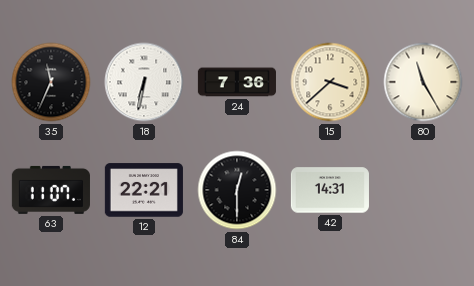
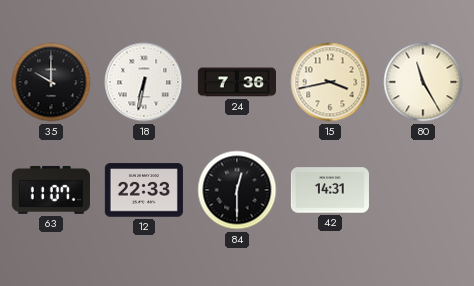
35: 11:34 -> 10:00
15: 3:38 -> 3:43
12: 22:21 -> 22:33
